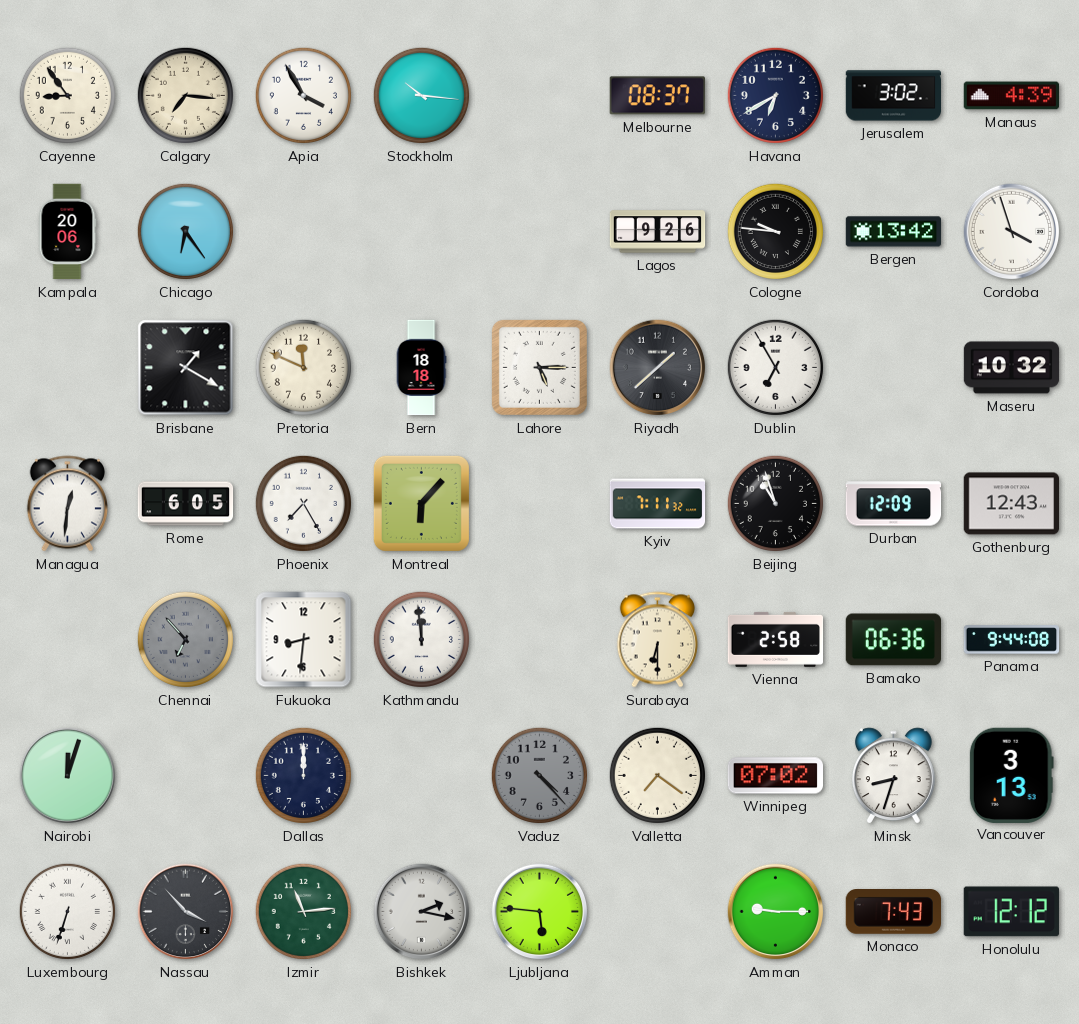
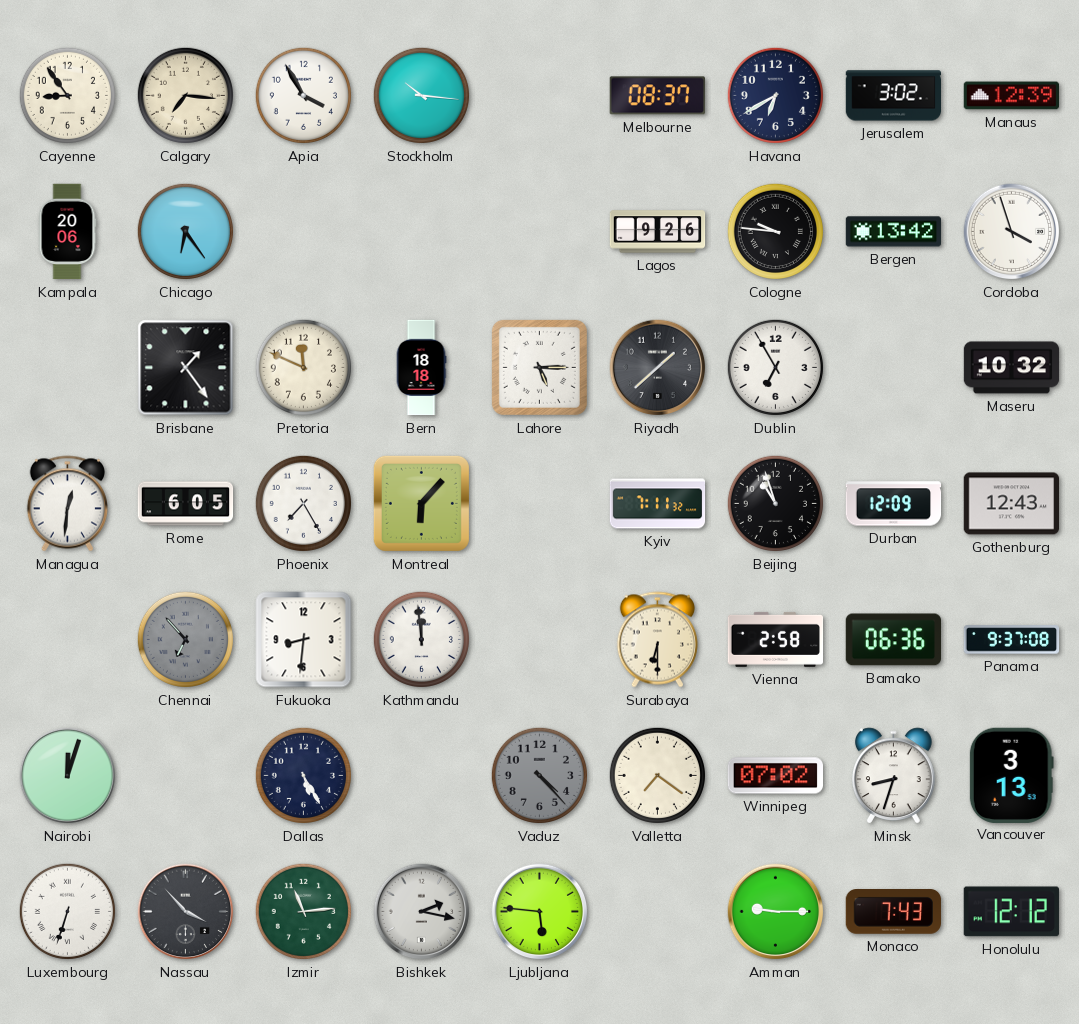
Manaus: 4:39 -> 12:39
Brisbane: 1:20 -> 1:24
Panama: 9:44 -> 9:37
Dallas: 12:00 -> 5:25
